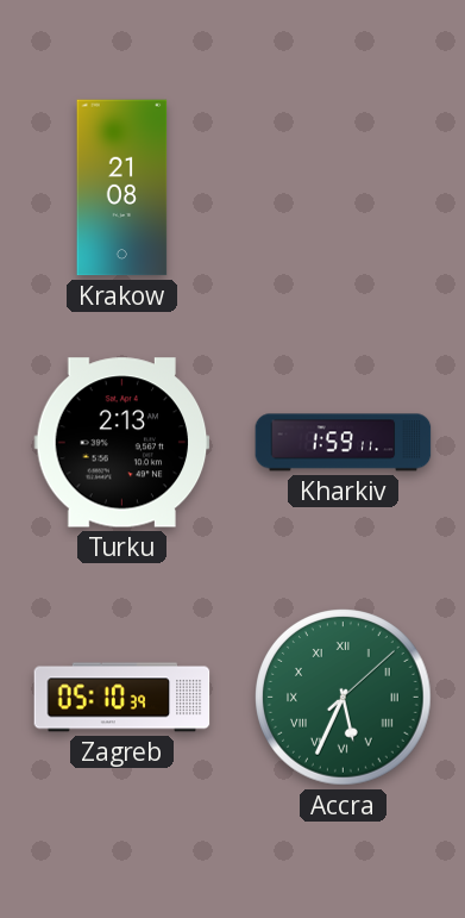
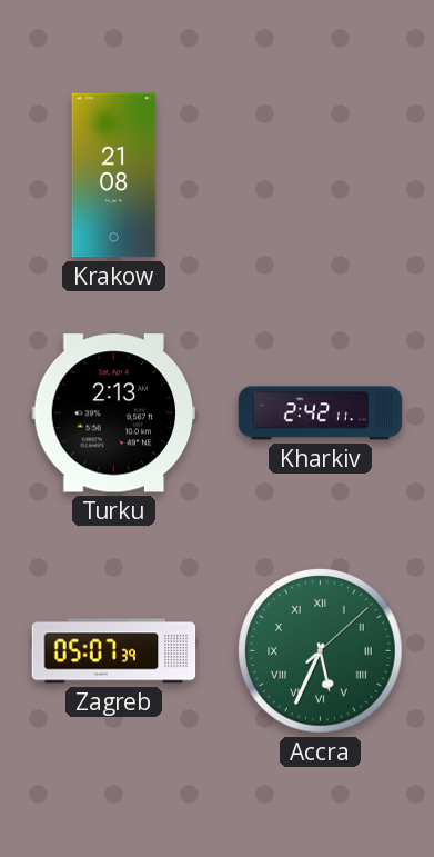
Kharkiv: 1:59 -> 2:42
Zagreb: 05:10 -> 05:07
